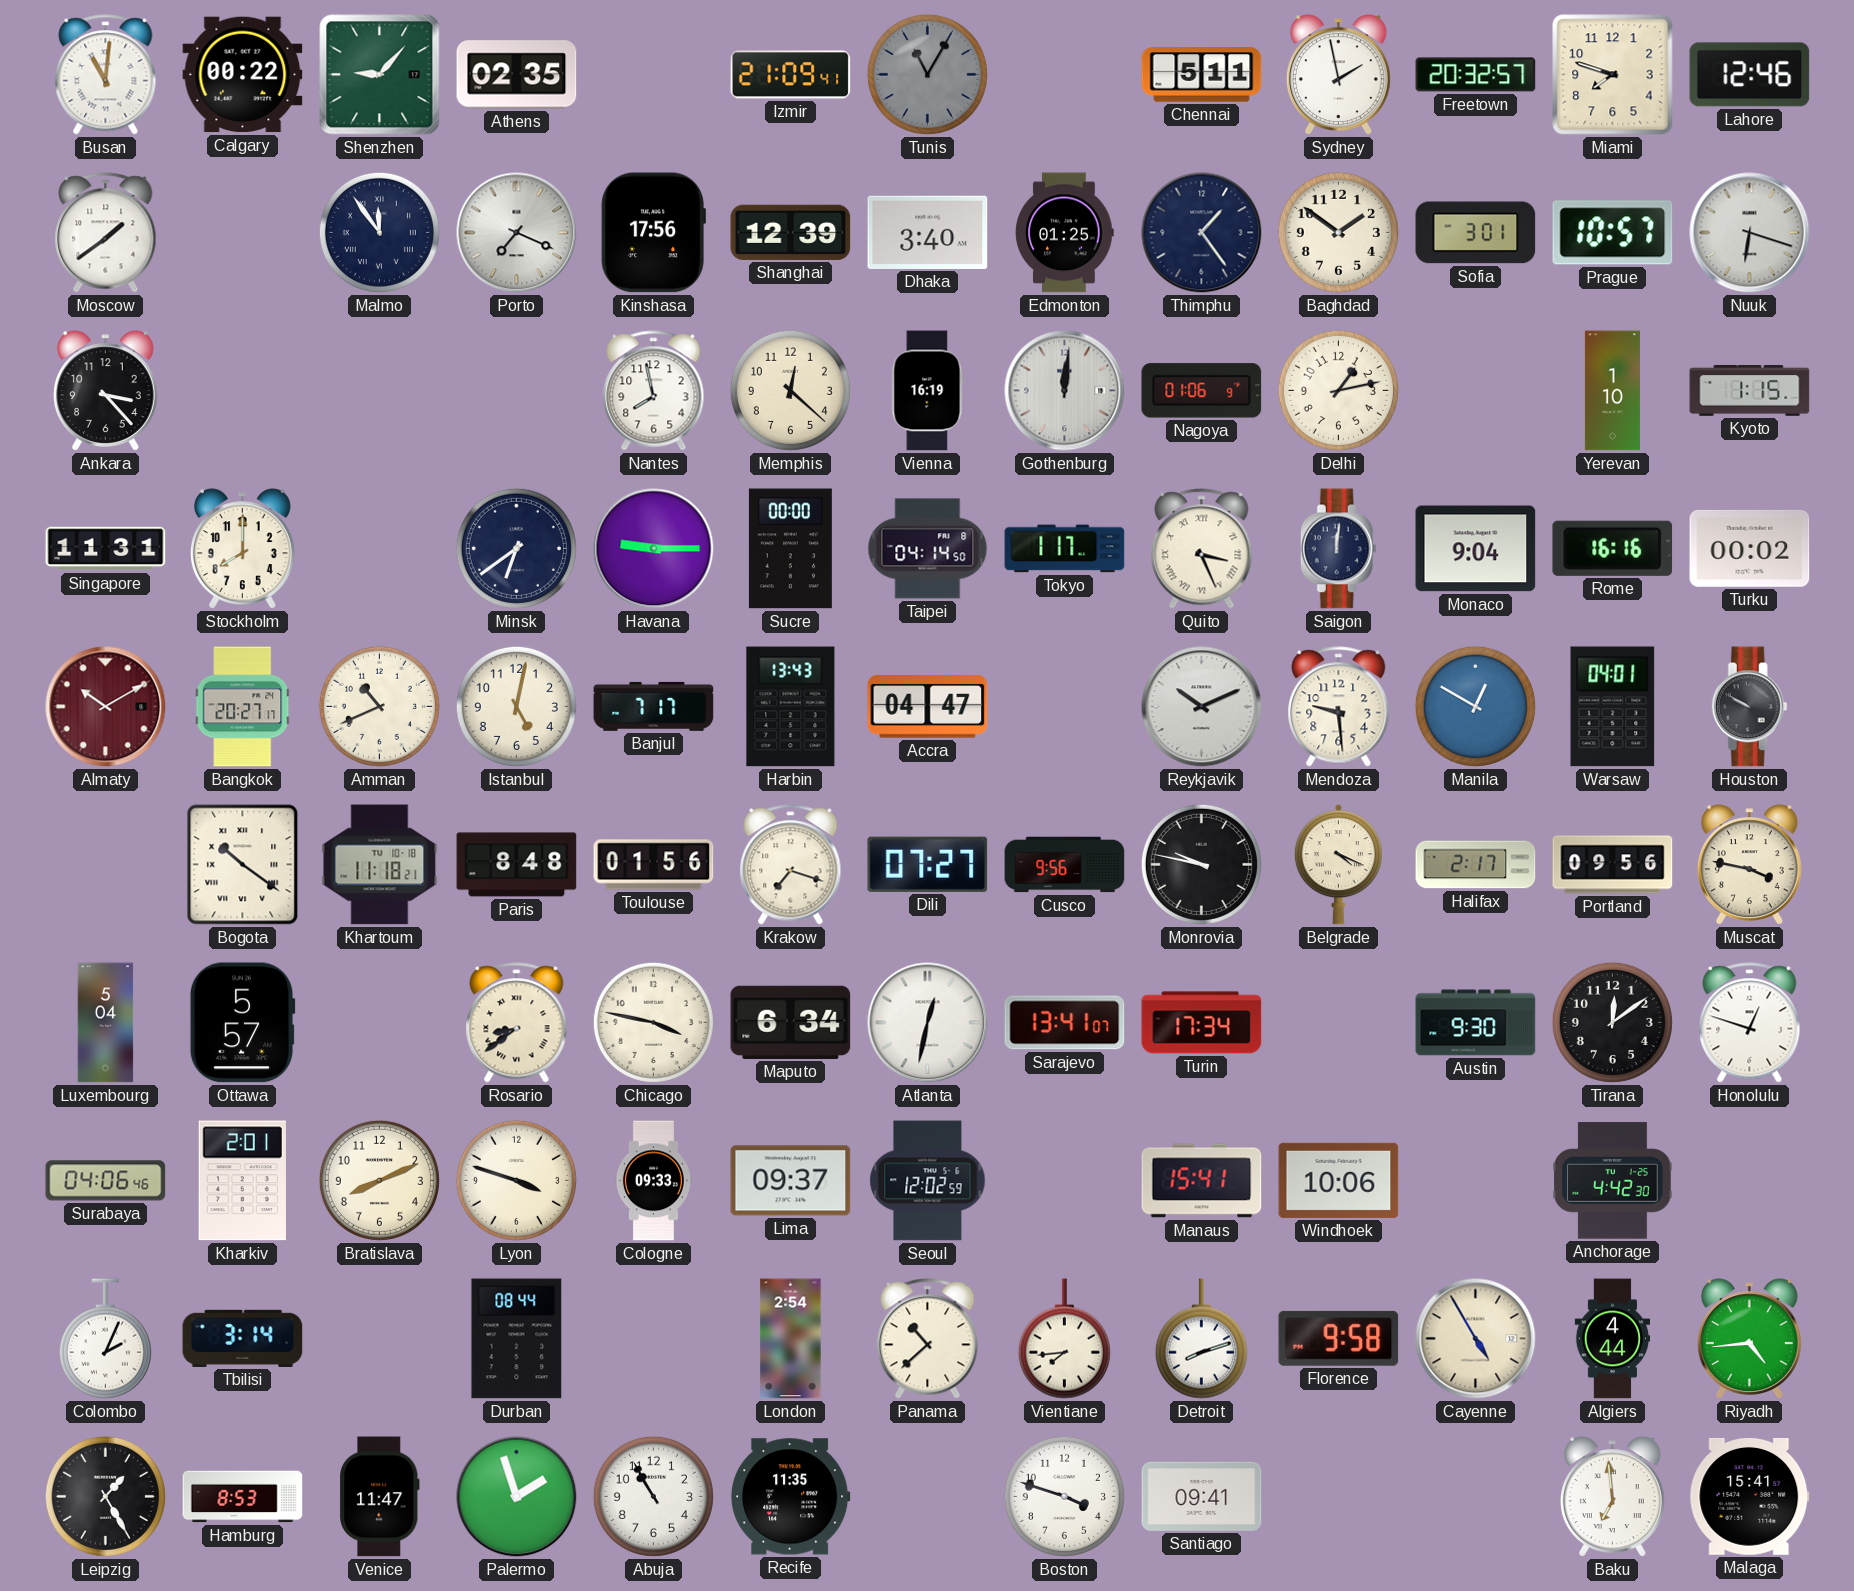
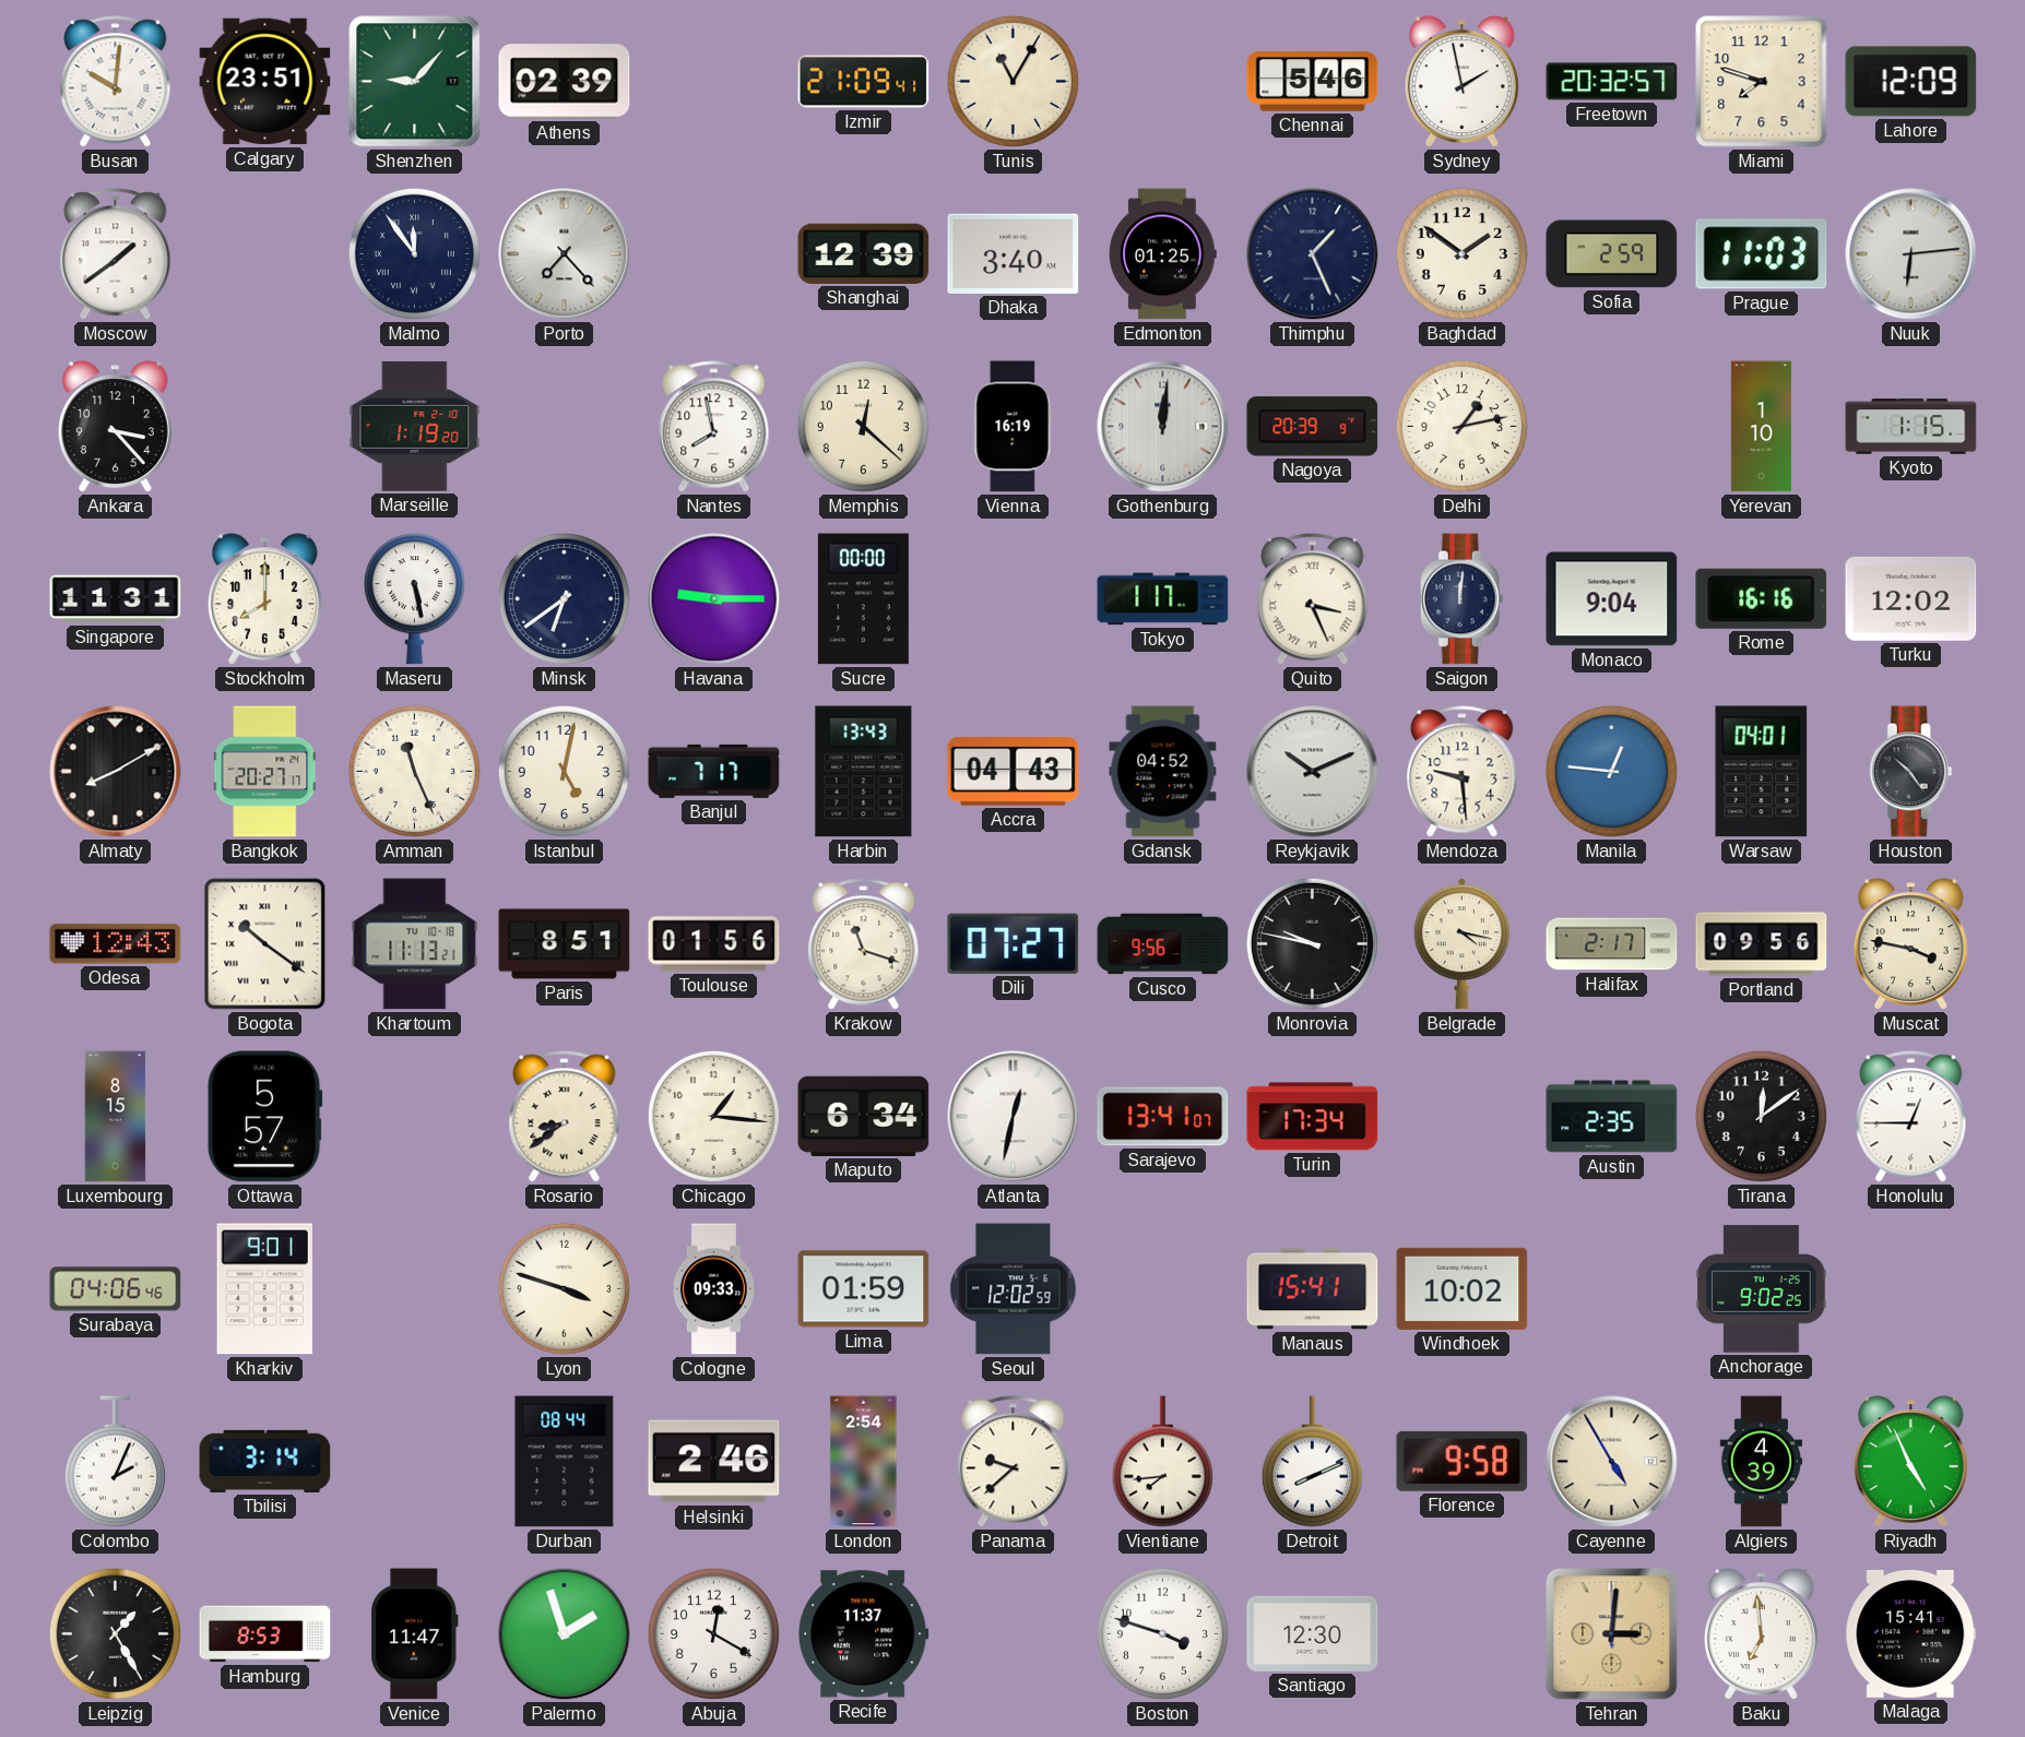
Busan: 11:01 -> 10:01
Calgary: 00:22 -> 23:51
Athens: 02:35 -> 02:39
Tunis dial: grey -> cream
Chennai: 5:11 -> 5:46
Lahore: 12:46 -> 12:09
Porto: 7:19 -> 7:23
Kinshasa: 17:56 -> none
Thimphu: 1:24 -> 1:26
Sofia: 3:01 -> 2:59
Prague: 10:57 -> 11:03
Nuuk: 6:18 -> 6:14
Marseille: none -> 1:19
Nagoya: 01:06 -> 20:39
Maseru: none -> 5:28
Taipei: 04:14 -> none
Turku: 00:02 -> 12:02
Almaty: 10:10 -> 8:10
Almaty dial: burgundy -> black
Amman: 10:41 -> 11:26
Accra: 04:47 -> 04:43
Gdansk: none -> 04:52
Manila: 12:50 -> 12:46
Houston: 9:50 -> 10:24
Odesa: none -> 12:43
Khartoum: 11:18 -> 11:13
Paris: 8:48 -> 8:51
Krakow: 7:18 -> 11:18
Belgrade: 4:19 -> 4:17
Luxembourg: 5:04 -> 8:15
Chicago: 3:47 -> 1:16
Austin: 9:30 -> 2:35
Honolulu: 12:48 -> 12:45
Kharkiv: 2:01 -> 9:01
Bratislava: 8:11 -> none
Lima: 09:37 -> 01:59
Windhoek: 10:06 -> 10:02
Anchorage: 4:42 -> 9:02
Helsinki: none -> 2:46
Panama: 10:38 -> 9:38
Detroit: 8:12 -> 8:11
Algiers: 4:44 -> 4:39
Riyadh: 4:44 -> 4:56
Abuja: 10:55 -> 12:20
Recife: 11:35 -> 11:37
Santiago: 09:41 -> 12:30
Tehran: none -> 3:01
